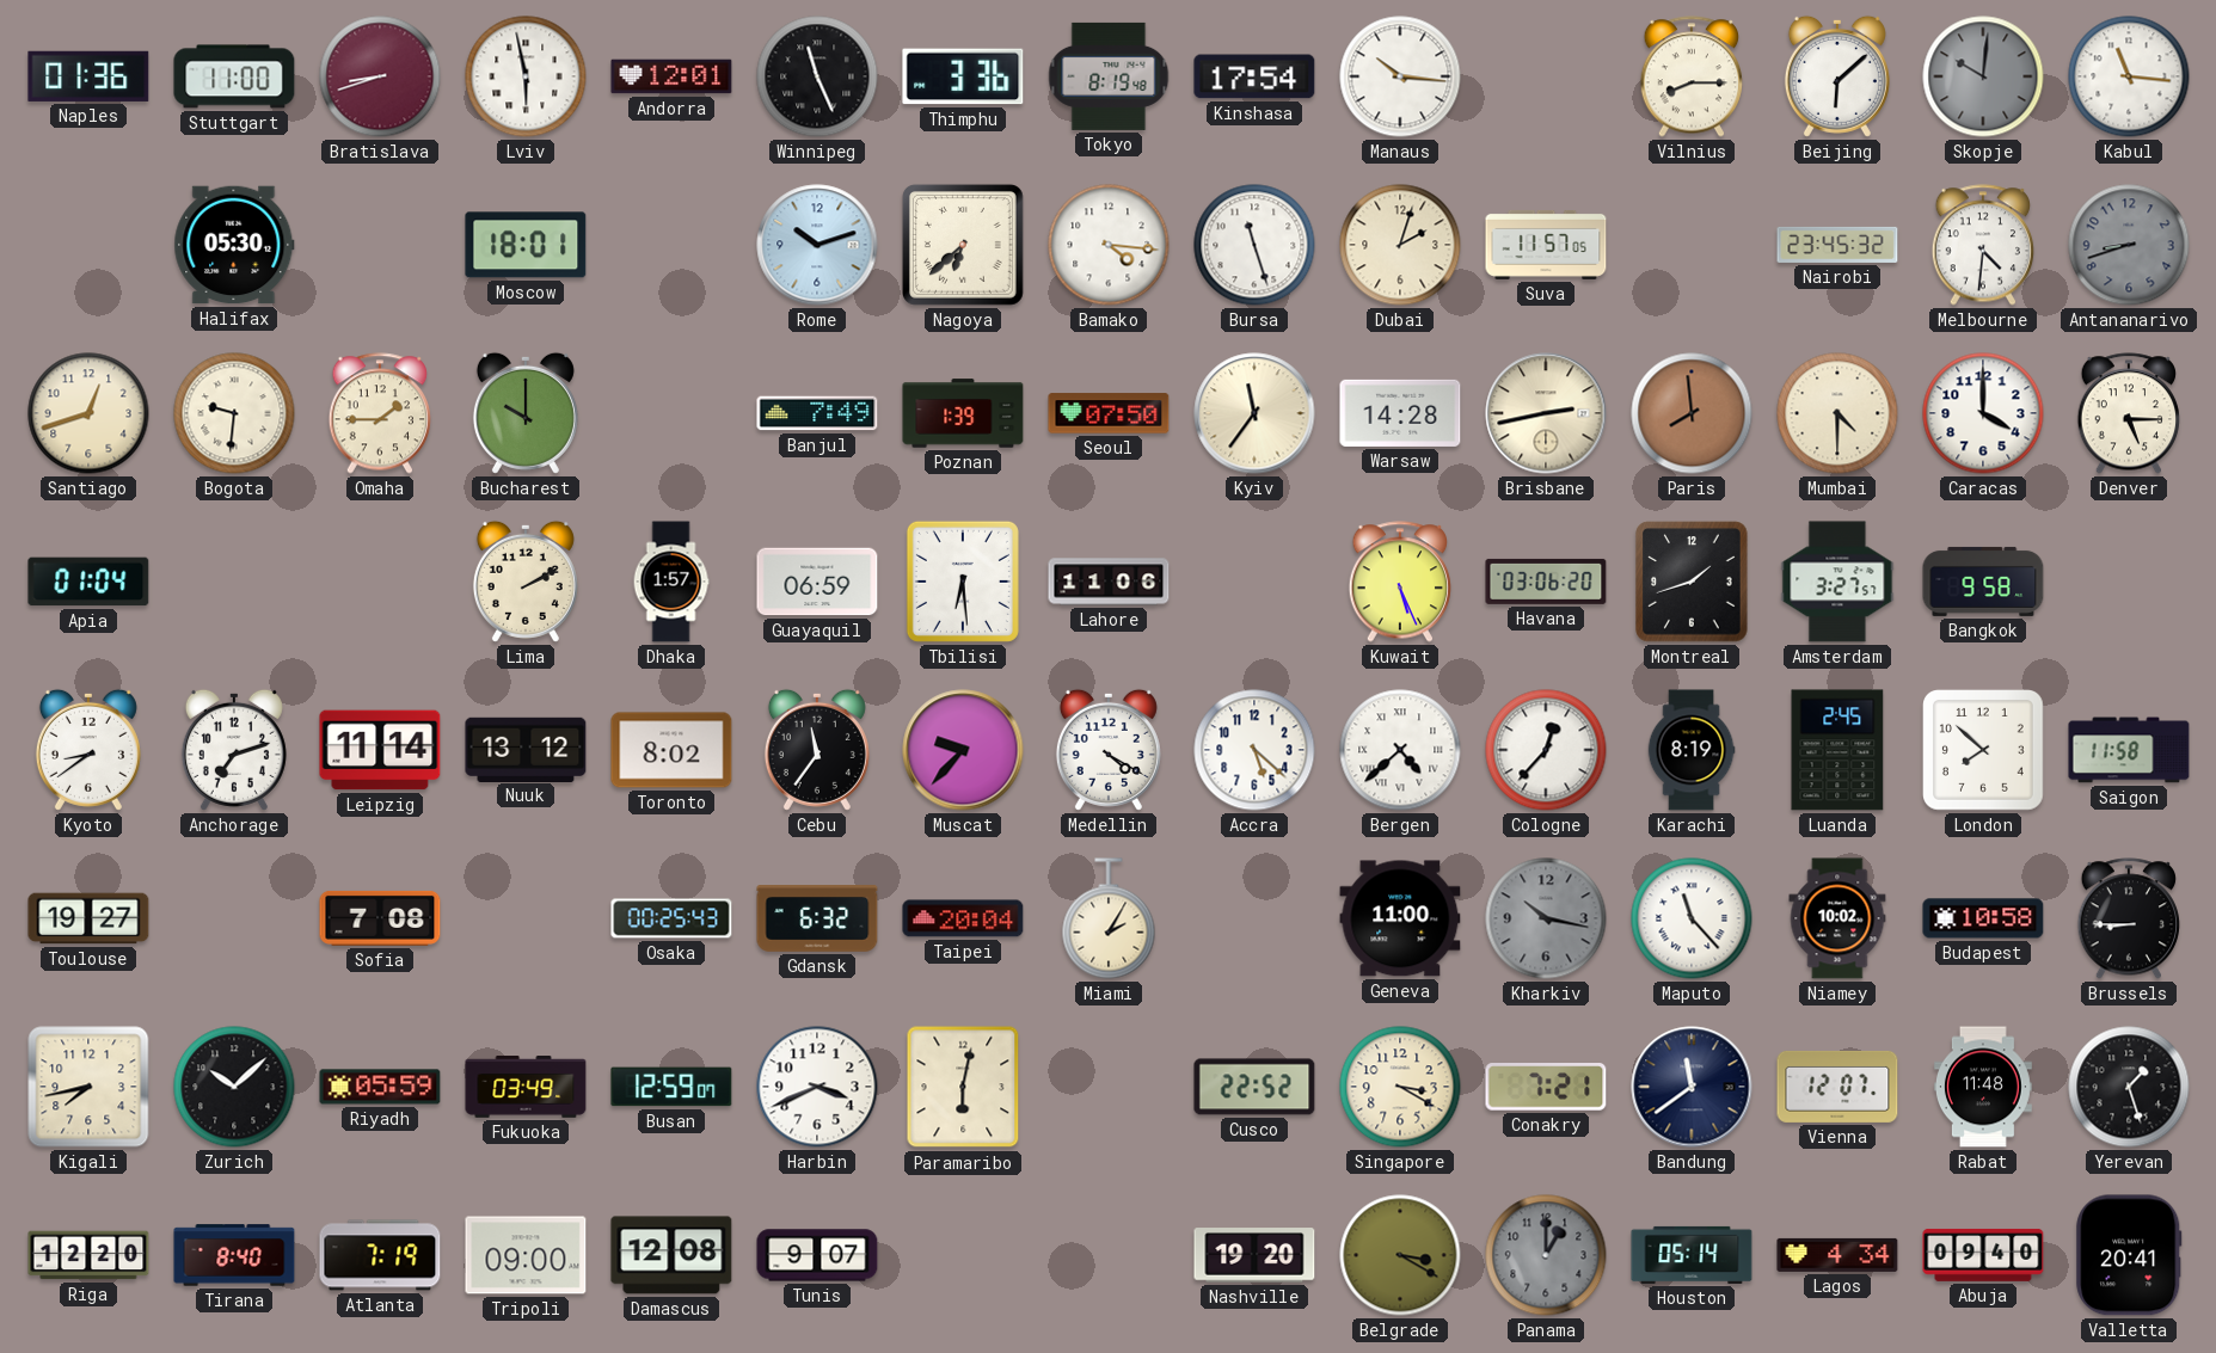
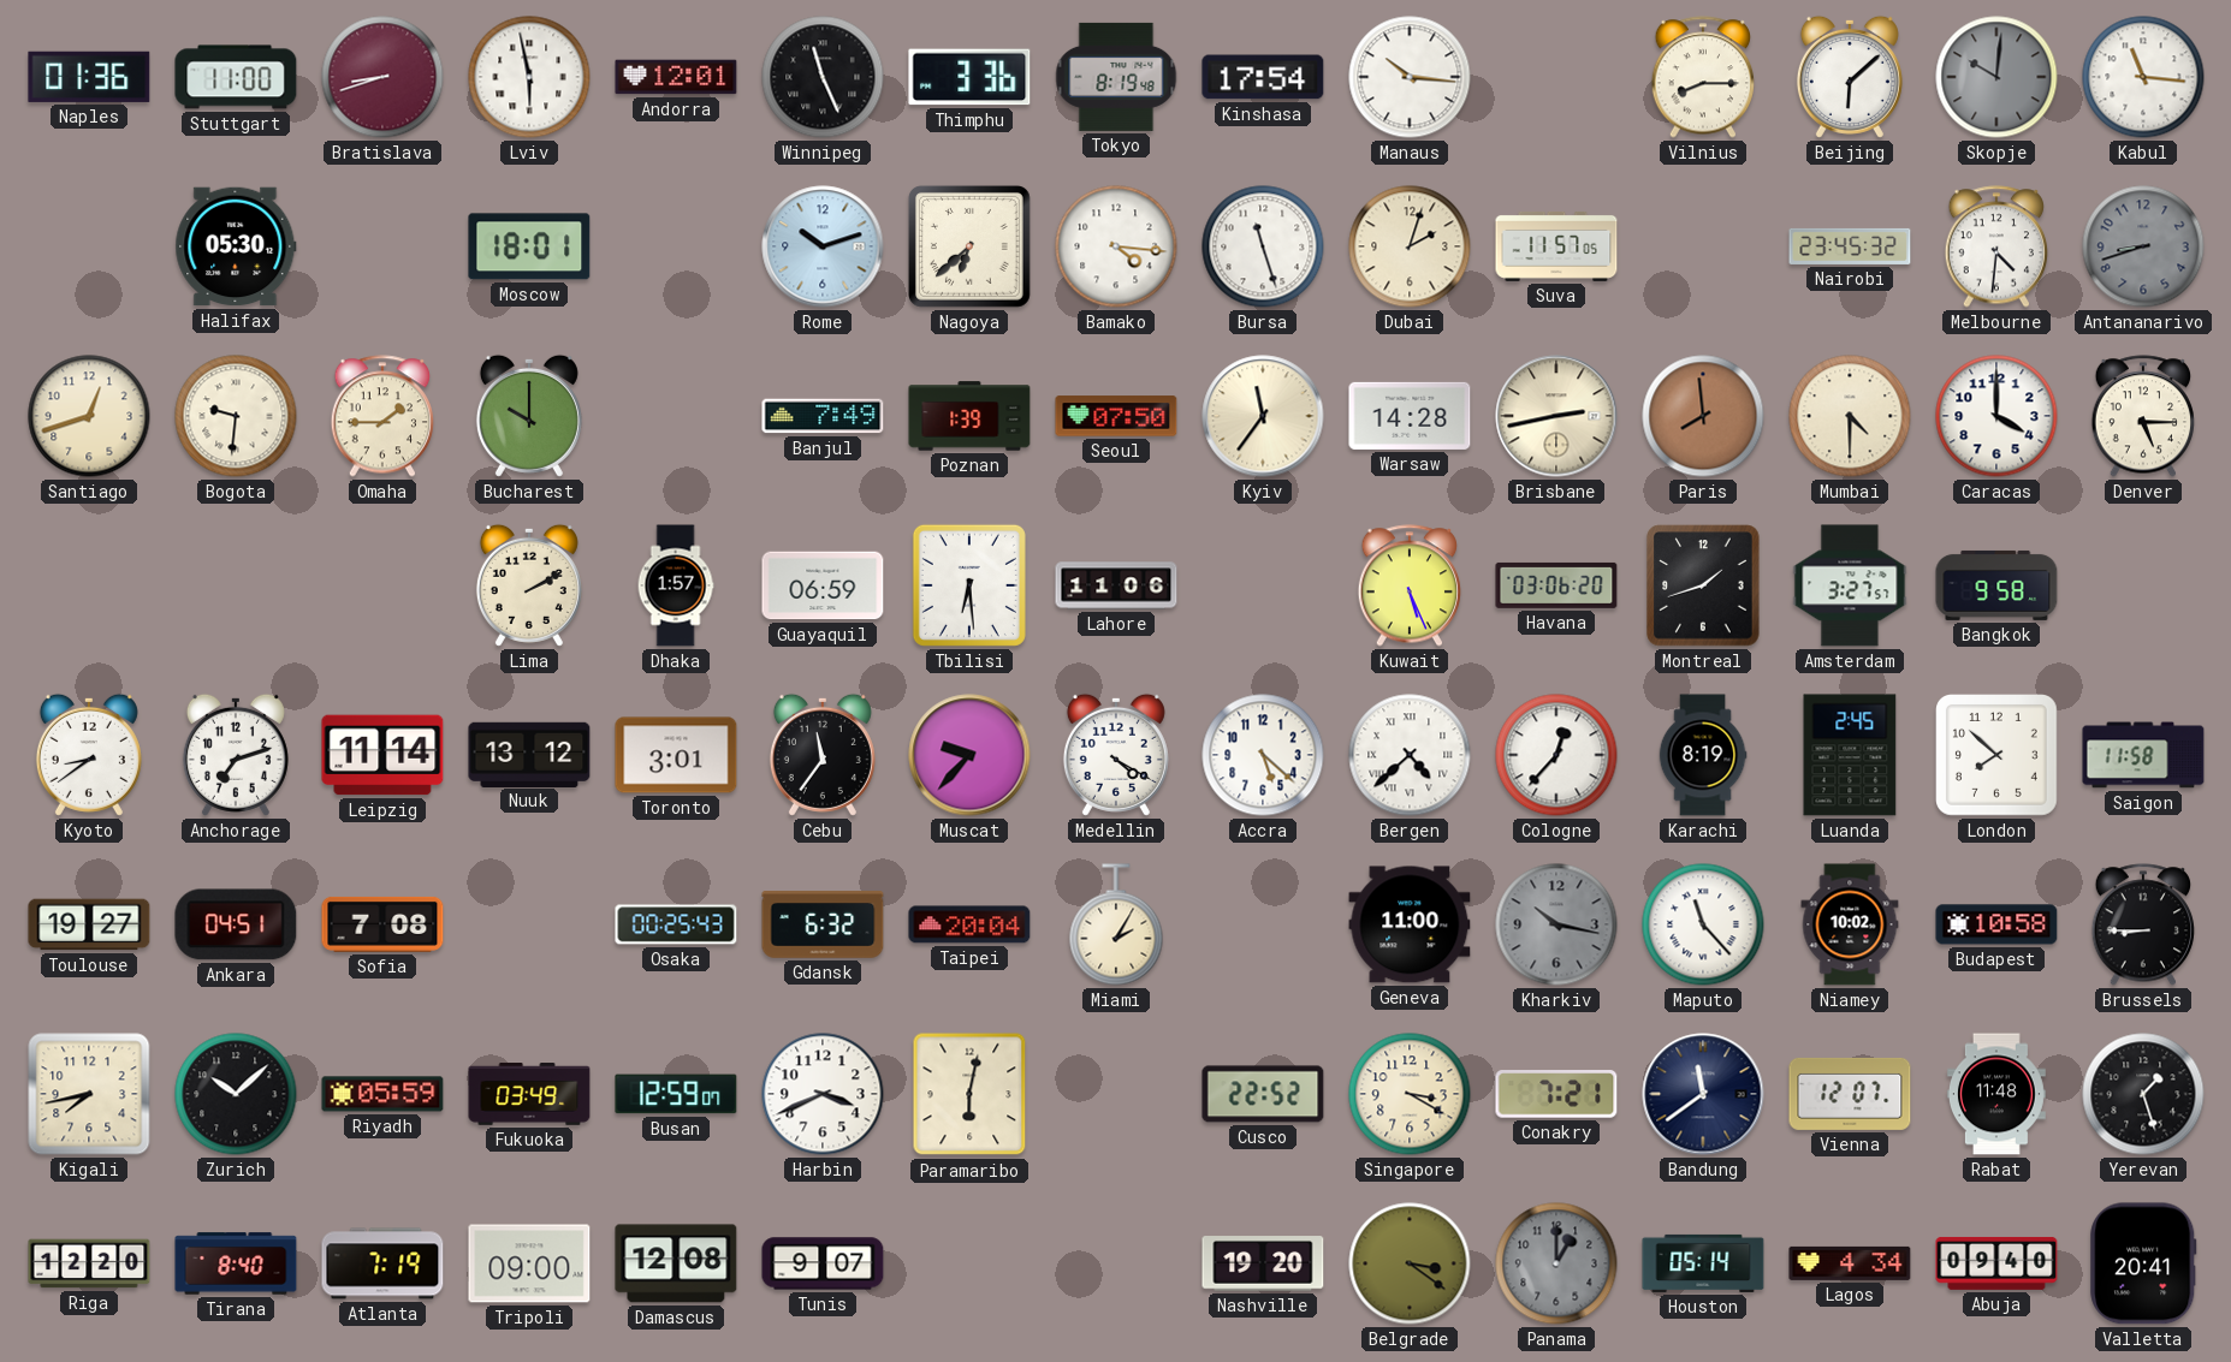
Apia: 01:04 -> none
Toronto: 8:02 -> 3:01
Ankara: none -> 04:51
Belgrade: 3:20 -> 3:21
